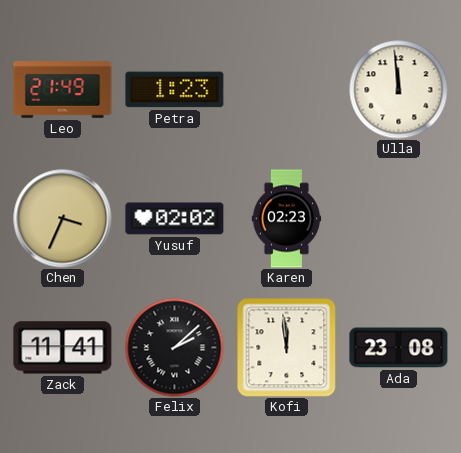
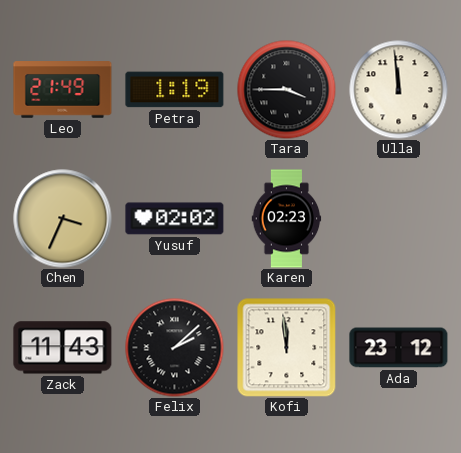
Petra: 1:23 -> 1:19
Tara: none -> 3:45
Zack: 11:41 -> 11:43
Ada: 23:08 -> 23:12
